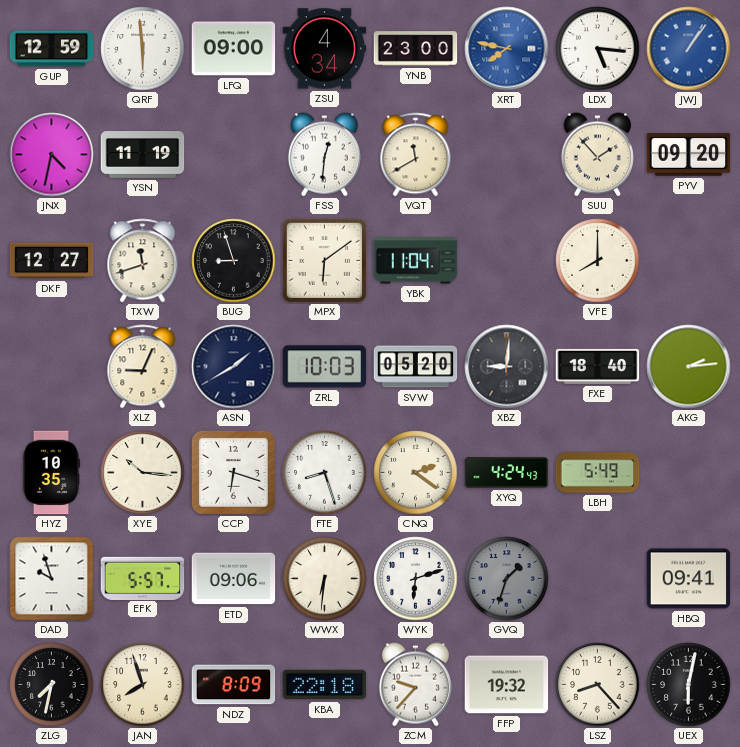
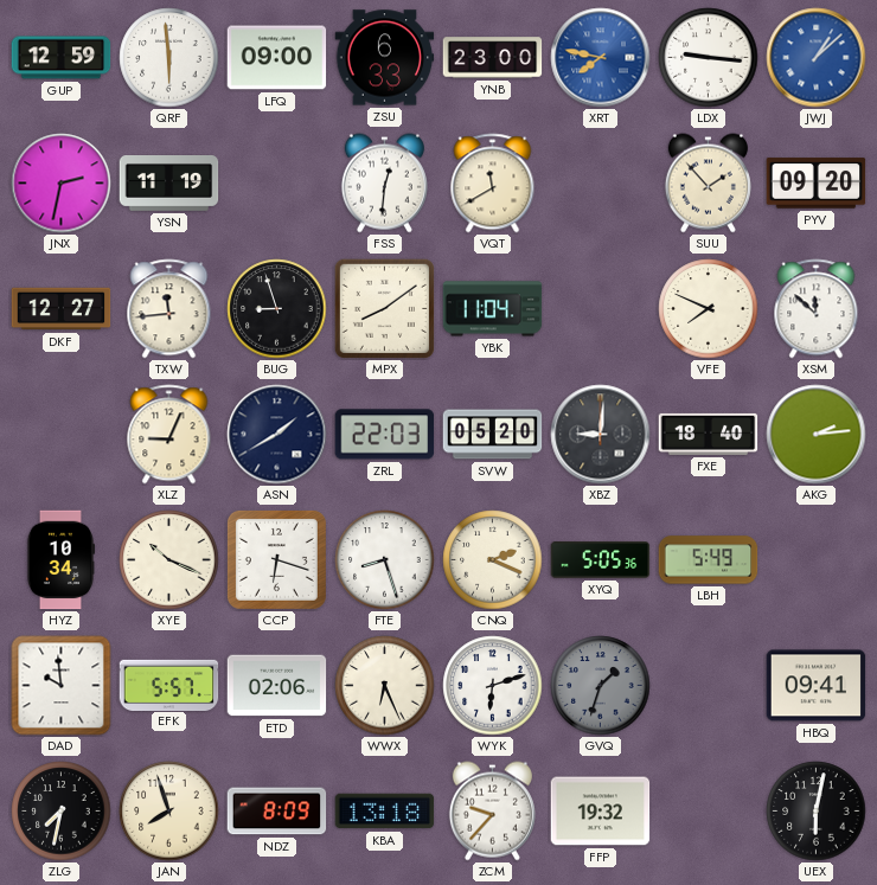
ZSU: 4:34 -> 6:33
LDX: 5:16 -> 9:16
JWJ: 1:06 -> 1:08
JNX: 4:32 -> 2:32
TXW: 11:42 -> 11:44
MPX: 6:09 -> 8:09
VFE: 8:00 -> 7:49
XSM: none -> 11:52
ZRL: 10:03 -> 22:03
HYZ: 10:35 -> 10:34
XYE: 10:16 -> 10:19
CNQ: 2:21 -> 2:19
XYQ: 4:24 -> 5:05
DAD: 9:57 -> 9:59
ETD: 09:06 -> 02:06
WWX: 6:31 -> 6:26
KBA: 22:18 -> 13:18
LSZ: 8:23 -> none
